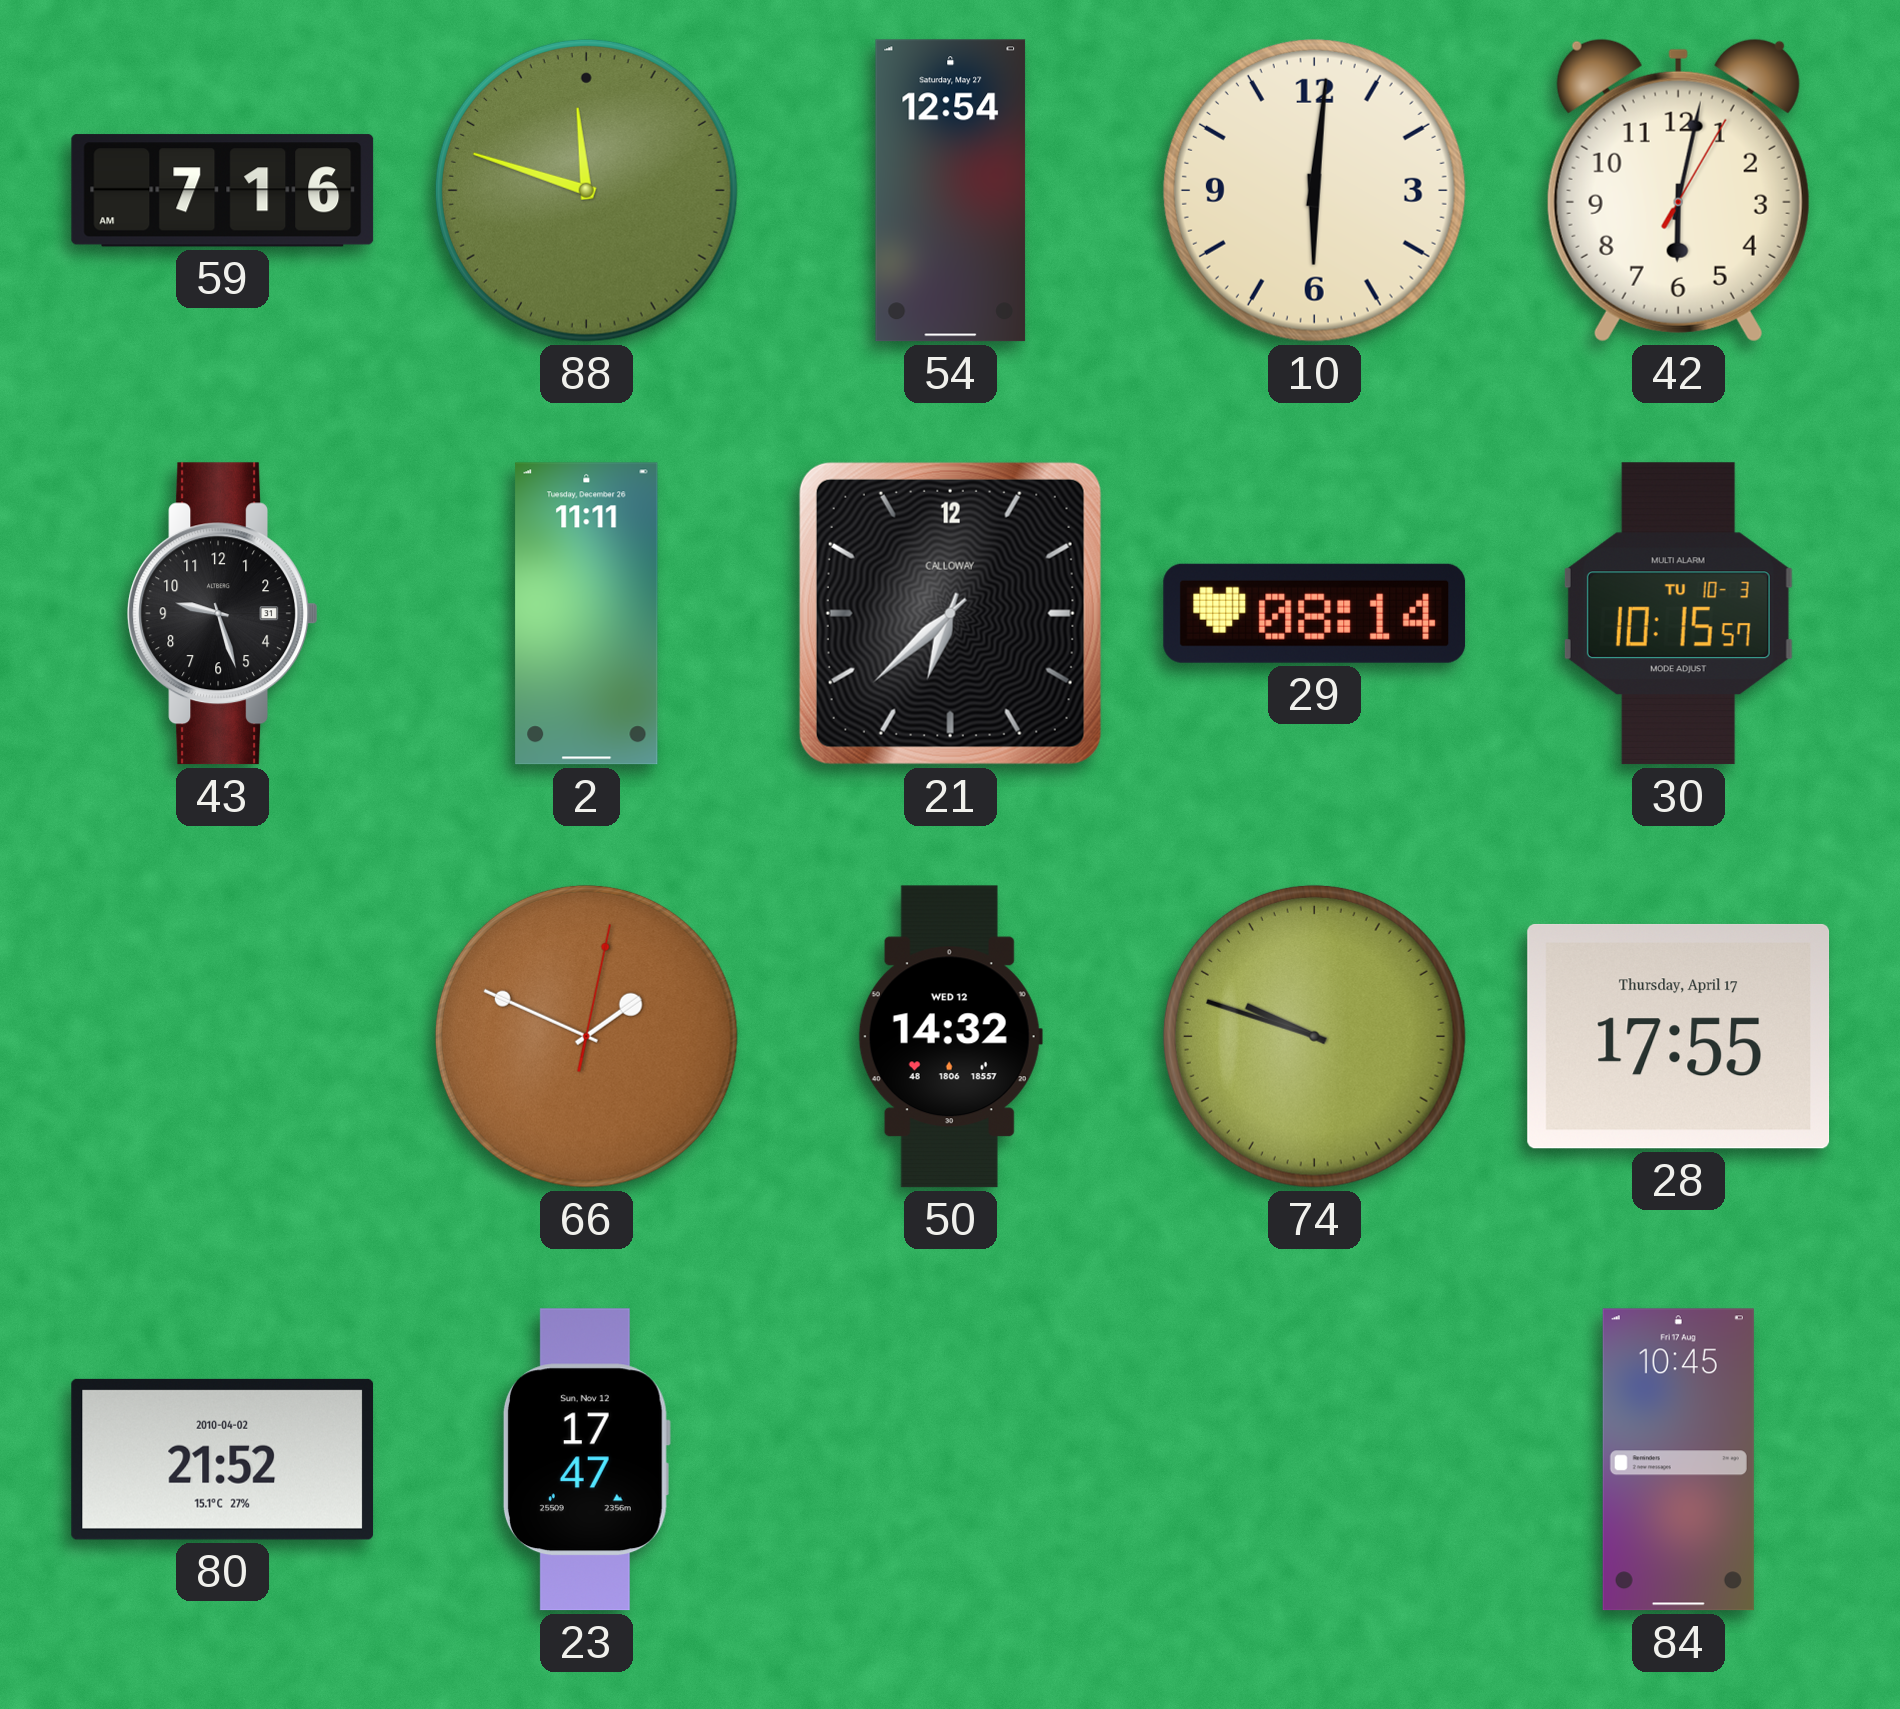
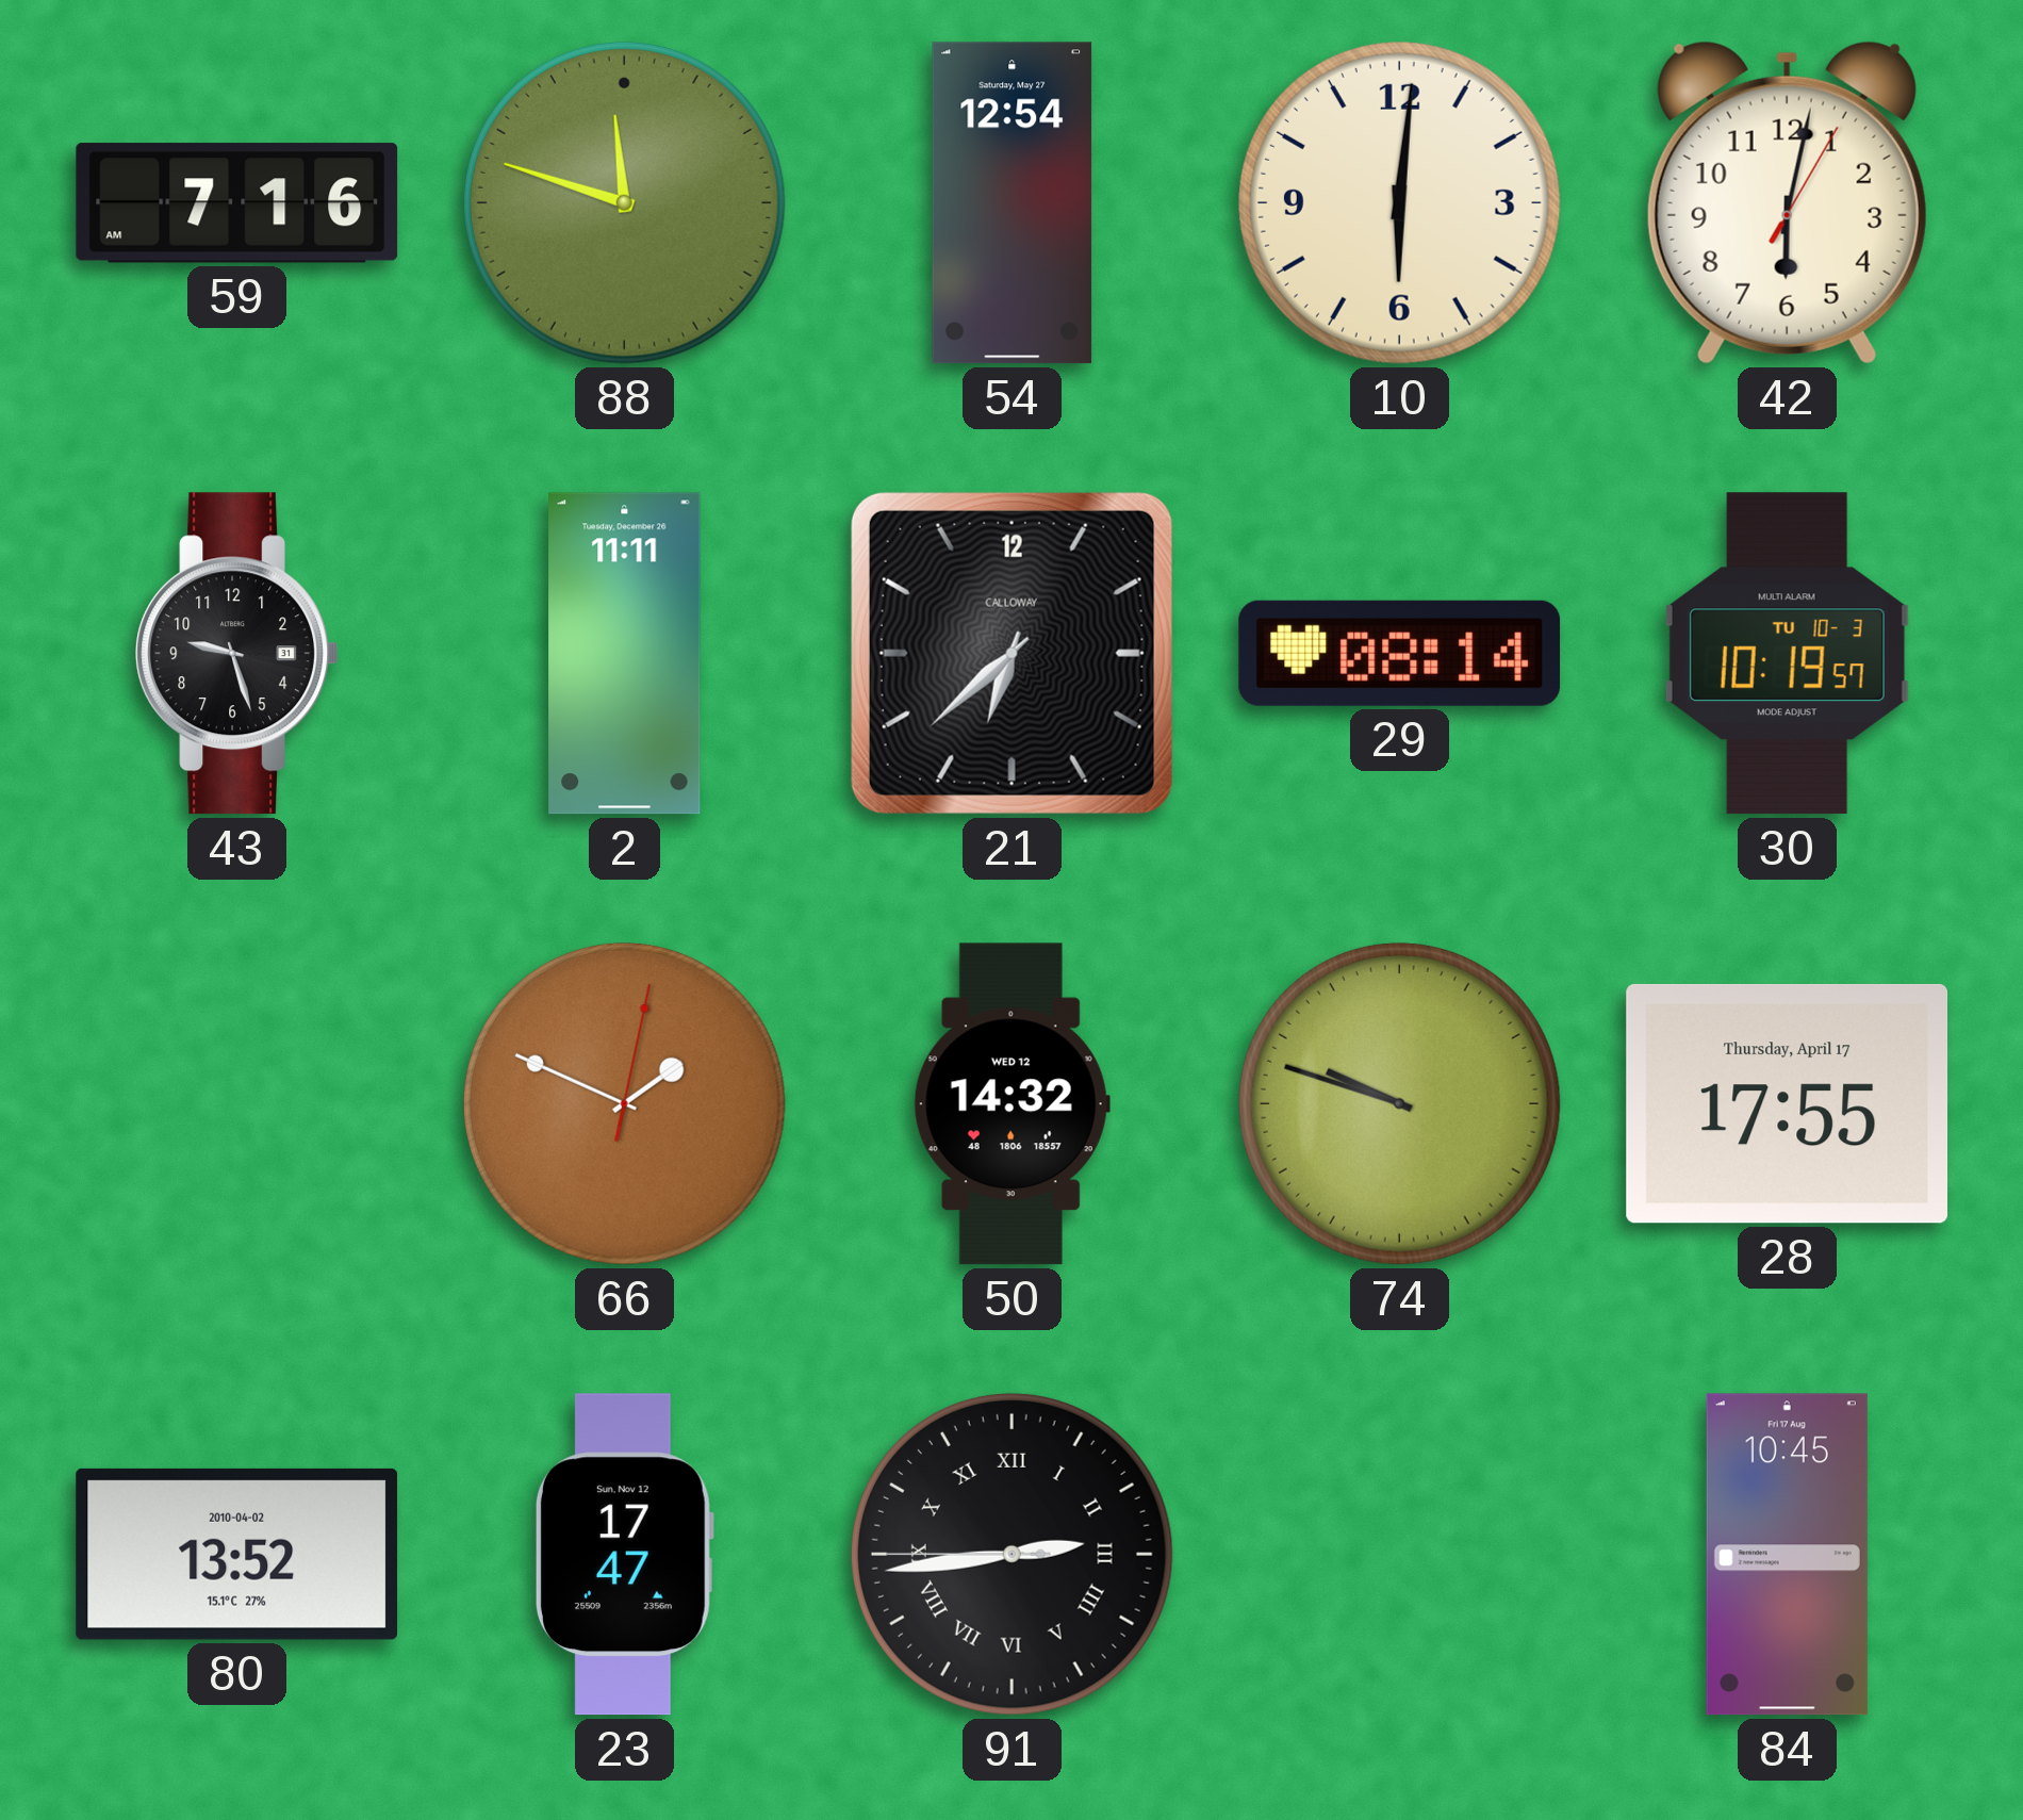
30: 10:15 -> 10:19
80: 21:52 -> 13:52
91: none -> 2:43
